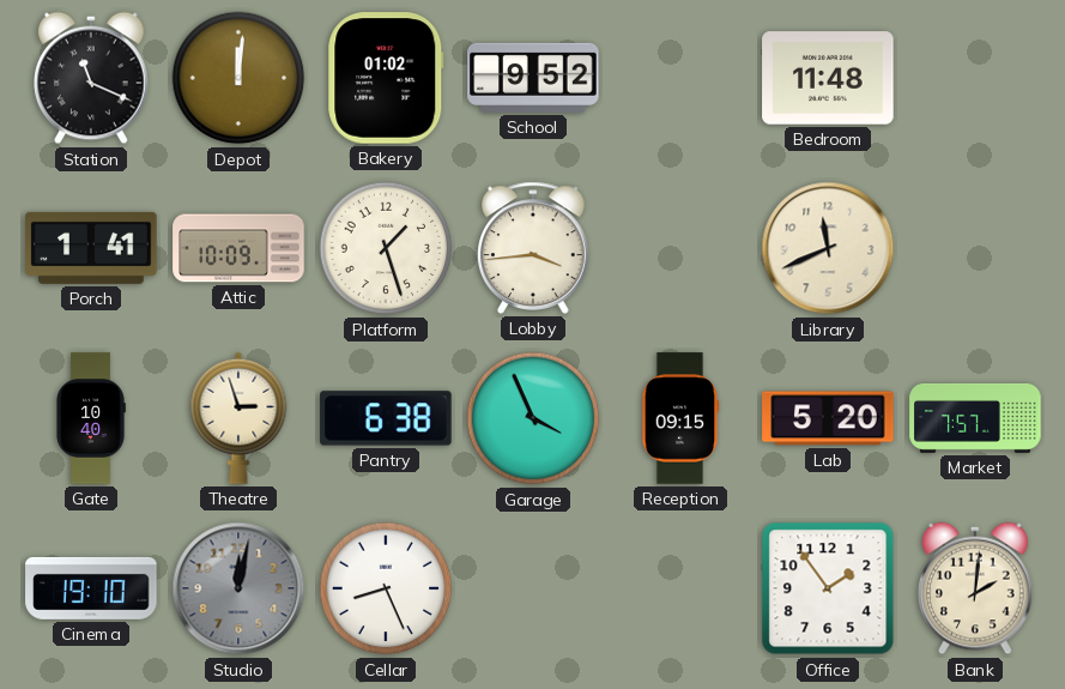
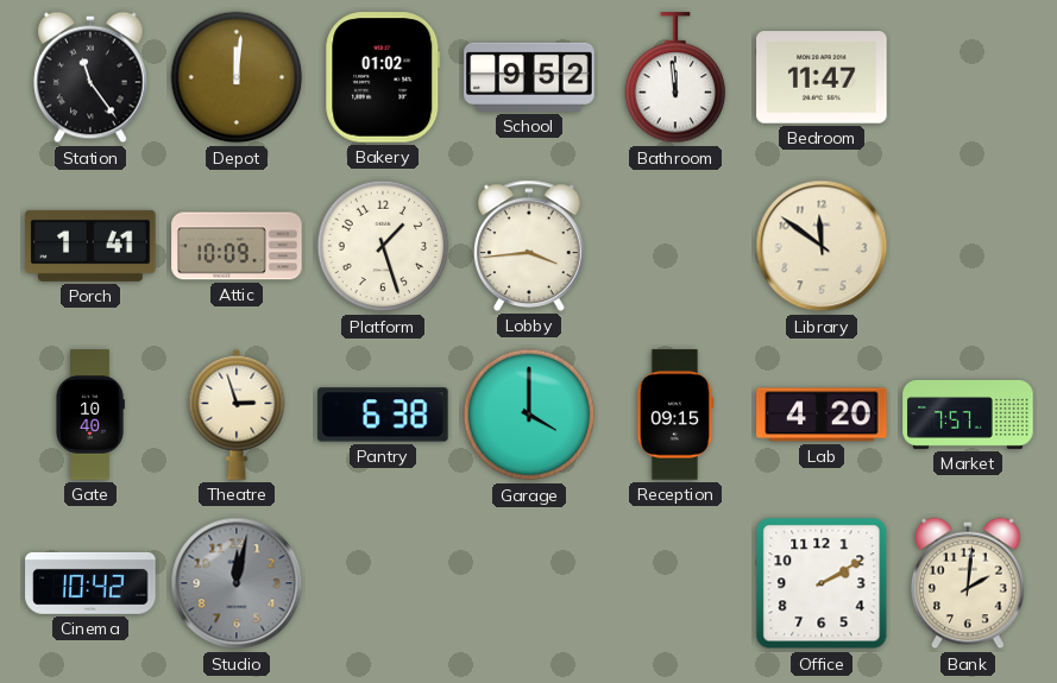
Station: 11:19 -> 11:24
Bathroom: none -> 11:59
Bedroom: 11:48 -> 11:47
Library: 11:41 -> 11:51
Garage: 3:56 -> 4:00
Lab: 5:20 -> 4:20
Cinema: 19:10 -> 10:42
Cellar: 8:26 -> none
Office: 1:54 -> 2:10
